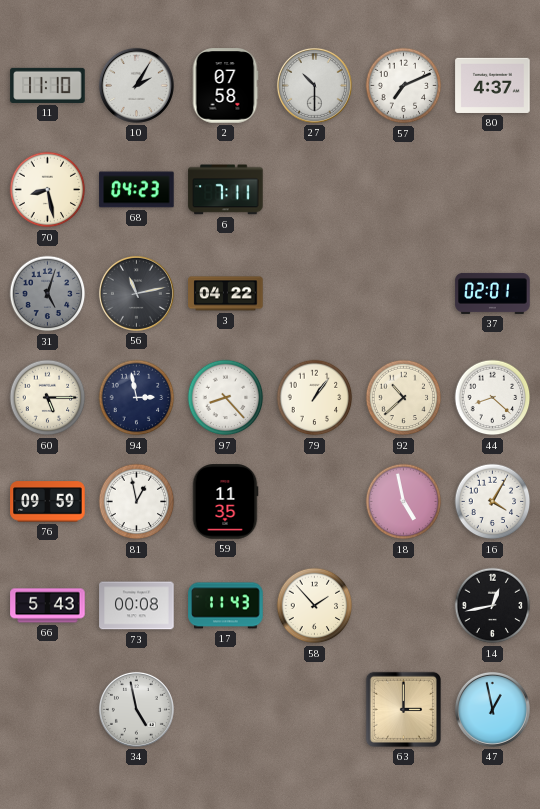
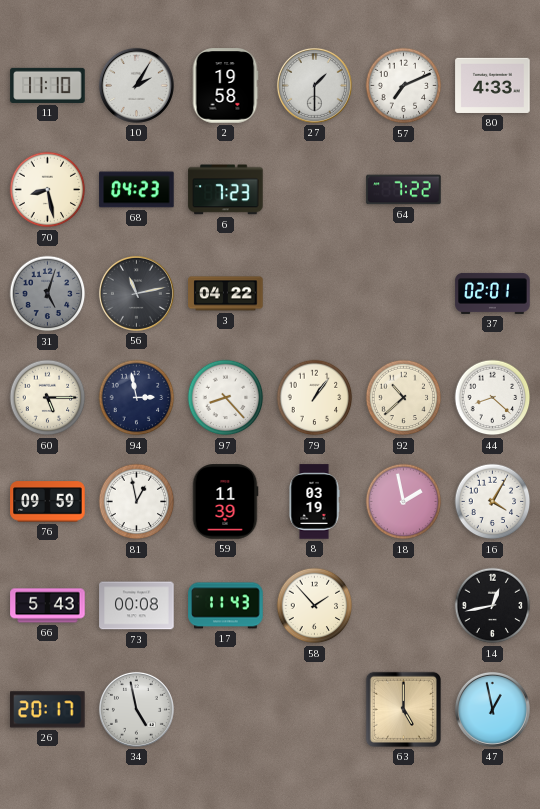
2: 07:58 -> 19:58
27: 10:30 -> 1:30
80: 4:37 -> 4:33
6: 7:11 -> 7:23
64: none -> 7:22
59: 11:35 -> 11:39
8: none -> 03:19
18: 4:58 -> 1:58
26: none -> 20:17
63: 3:00 -> 5:00
